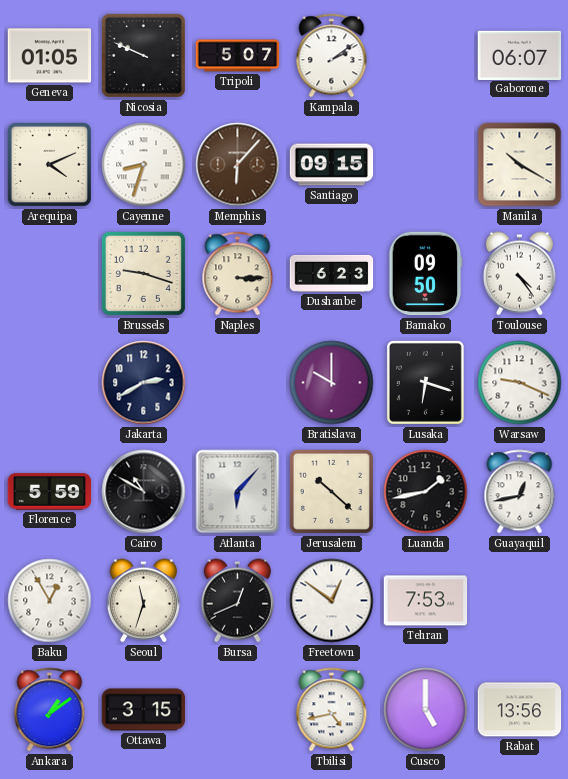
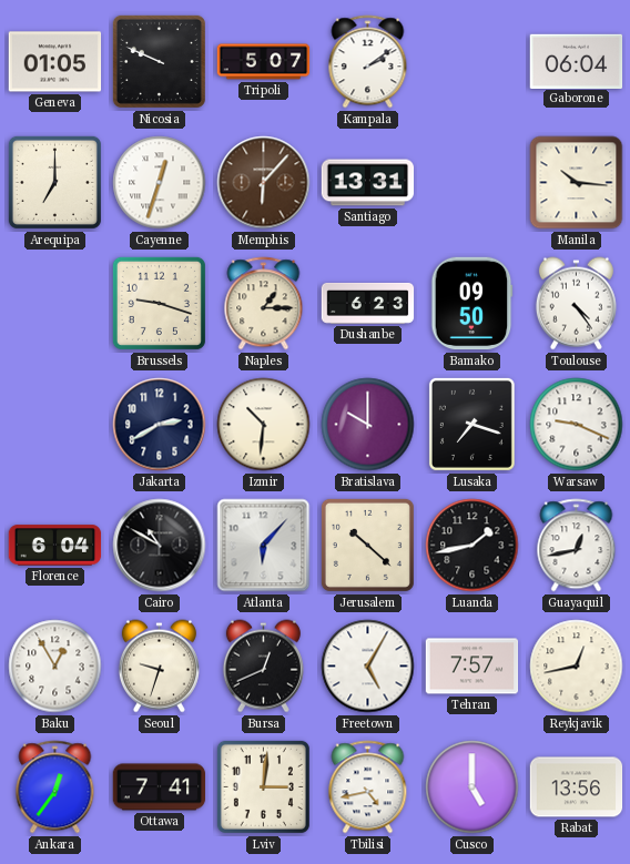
Gaborone: 06:07 -> 06:04
Arequipa: 4:11 -> 7:00
Cayenne: 8:33 -> 12:33
Santiago: 09:15 -> 13:31
Manila: 10:20 -> 10:16
Naples: 3:15 -> 1:15
Izmir: none -> 10:31
Lusaka: 6:18 -> 7:18
Florence: 5:59 -> 6:04
Seoul: 11:33 -> 9:33
Freetown: 12:51 -> 5:05
Tehran: 7:53 -> 7:57
Reykjavik: none -> 12:43
Ankara: 1:09 -> 12:36
Ottawa: 3:15 -> 7:41
Lviv: none -> 3:01
